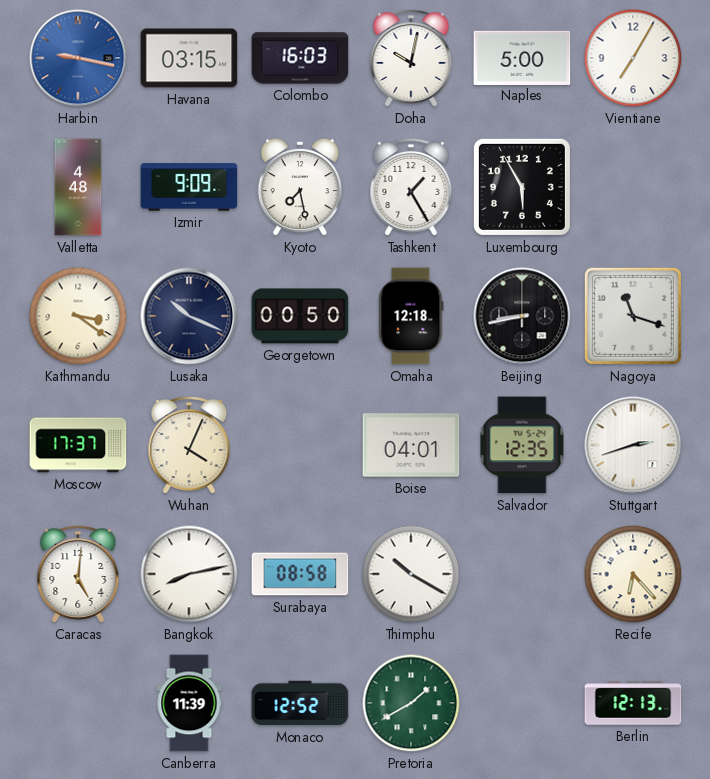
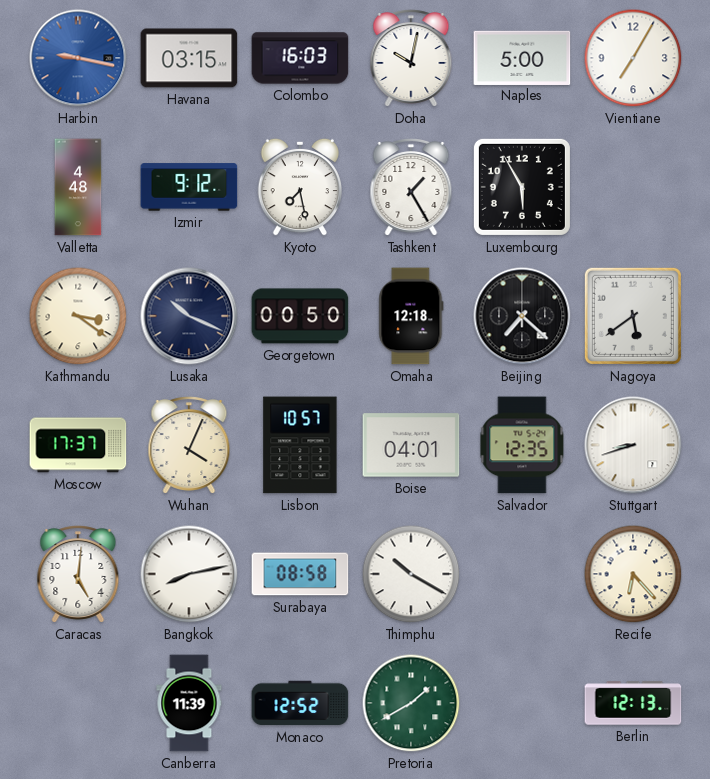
Izmir: 9:09 -> 9:12
Beijing: 8:43 -> 7:22
Nagoya: 11:18 -> 5:39
Lisbon: none -> 10:57
Stuttgart: 2:42 -> 8:42
